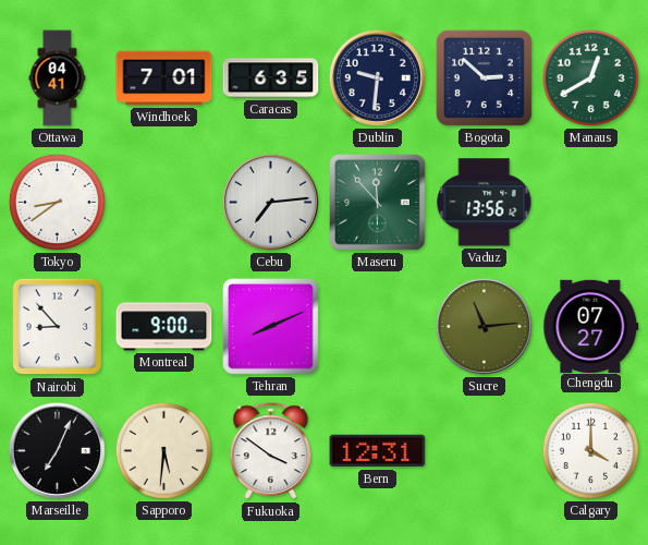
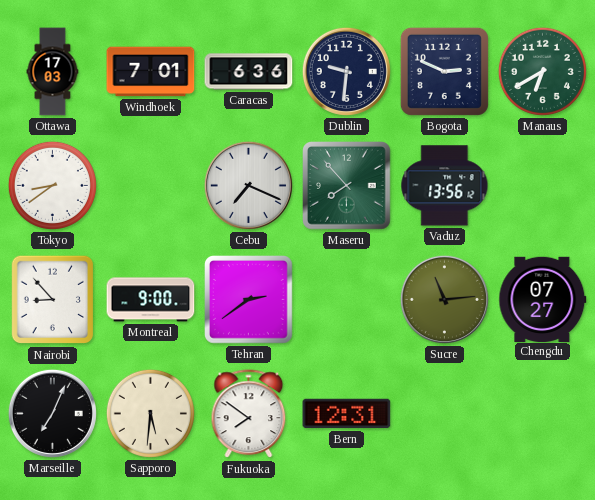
Ottawa: 04:41 -> 17:03
Caracas: 6:35 -> 6:36
Bogota: 2:52 -> 2:49
Manaus: 12:40 -> 6:40
Cebu: 7:14 -> 7:19
Maseru: 11:53 -> 7:53
Tehran: 8:11 -> 2:39
Fukuoka: 3:51 -> 7:51
Calgary: 4:00 -> none
